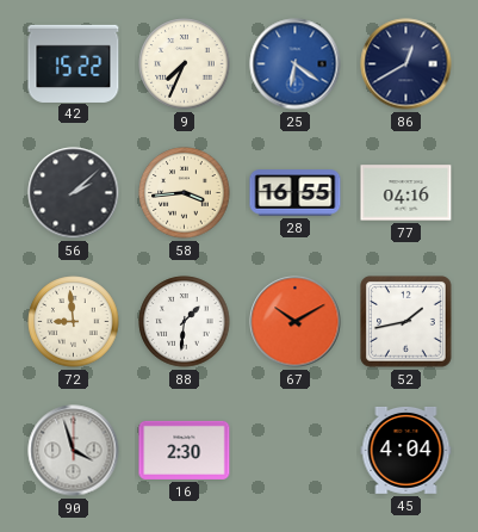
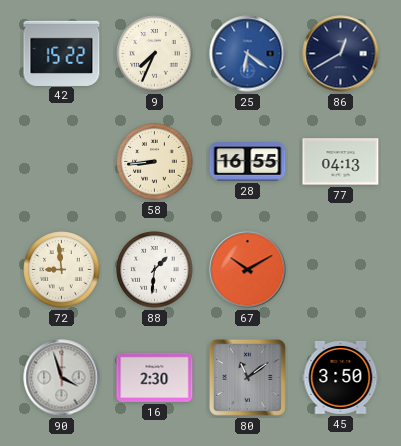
56: 2:08 -> none
58: 3:44 -> 8:44
77: 04:16 -> 04:13
52: 1:43 -> none
80: none -> 11:09
45: 4:04 -> 3:50
